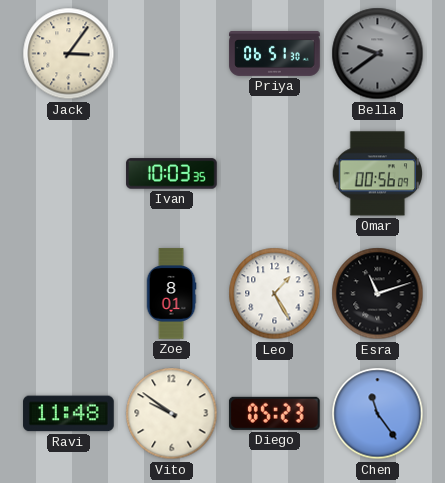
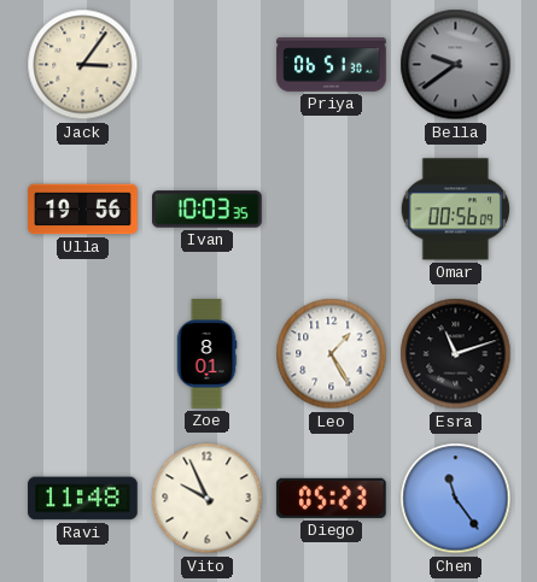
Ulla: none -> 19:56
Vito: 9:51 -> 9:56
